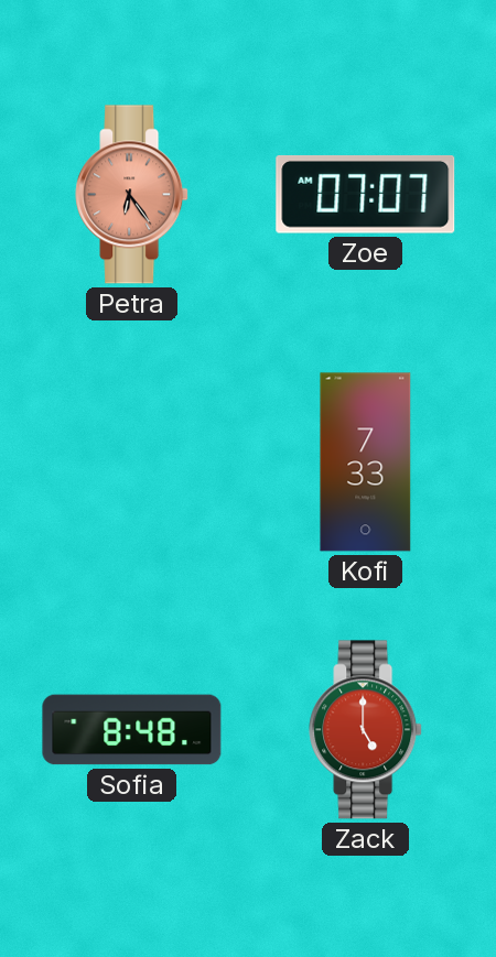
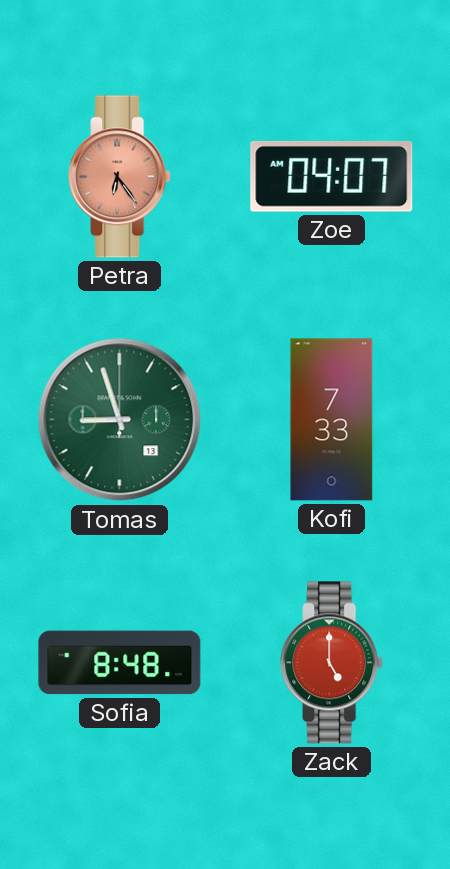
Zoe: 07:07 -> 04:07
Tomas: none -> 8:57
